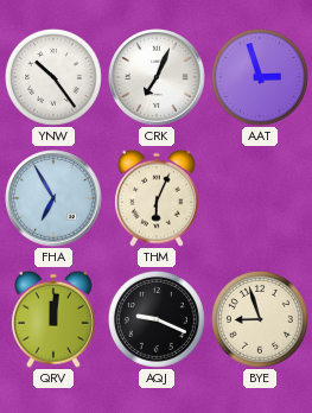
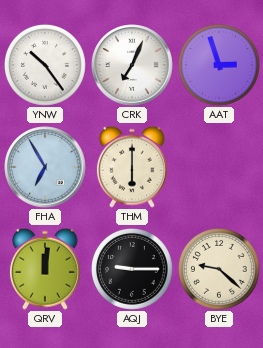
THM: 6:04 -> 6:00
AQJ: 9:19 -> 9:15
BYE: 8:57 -> 9:22
